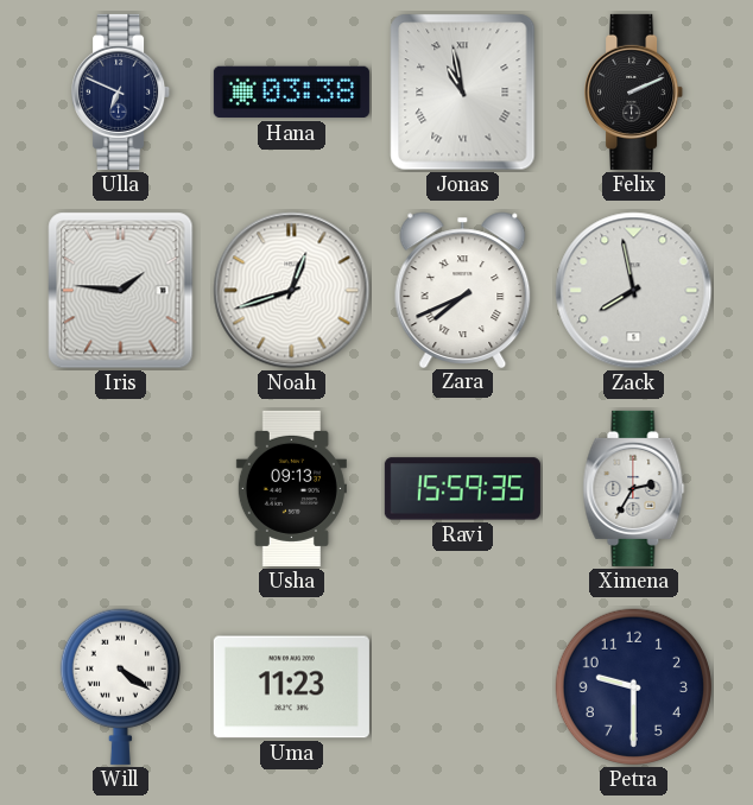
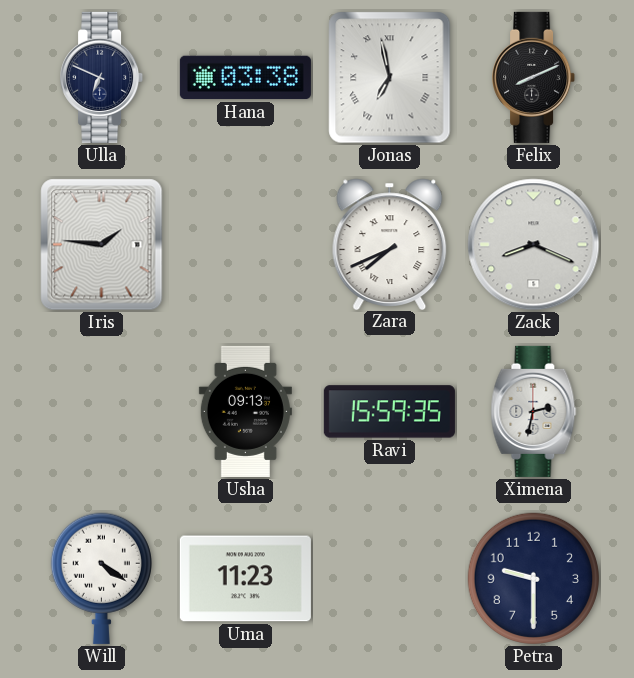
Jonas: 10:58 -> 6:58
Felix: 2:11 -> 8:11
Noah: 12:42 -> none
Zack: 7:58 -> 8:19
Ximena: 2:35 -> 2:32
